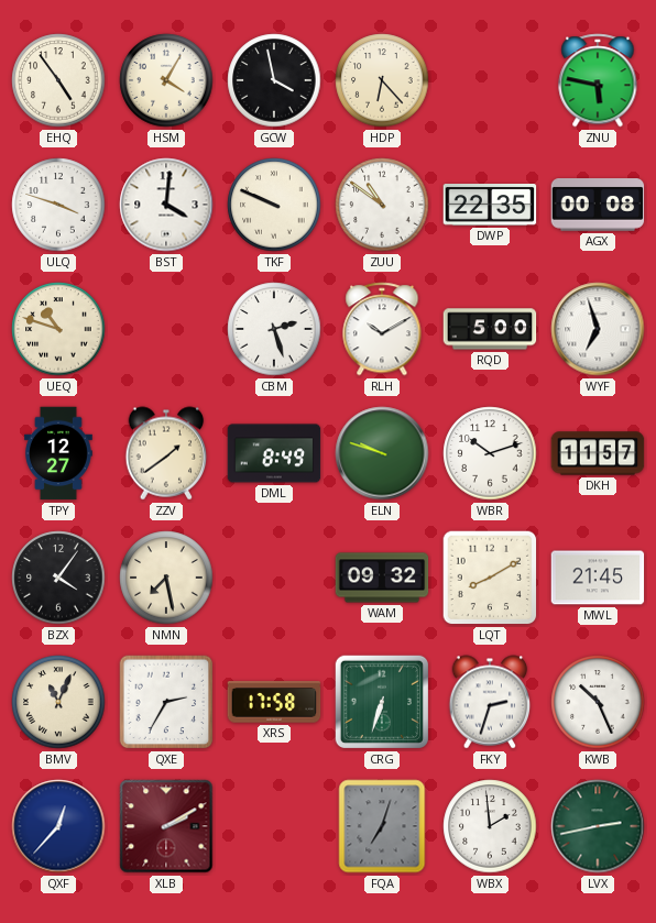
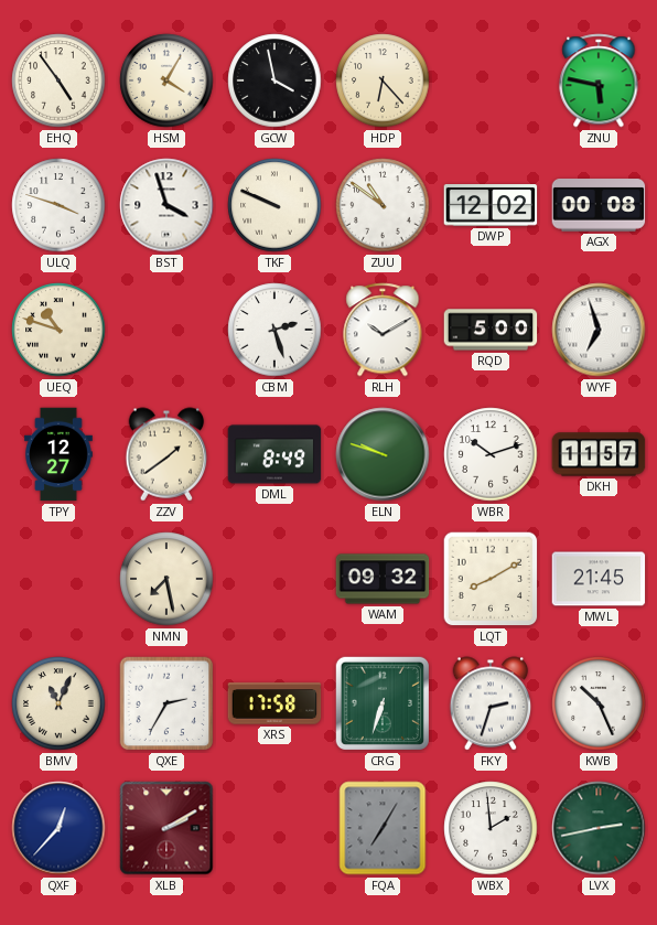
BST: 4:01 -> 3:57
DWP: 22:35 -> 12:02
BZX: 4:06 -> none
FQA: 7:03 -> 7:05
